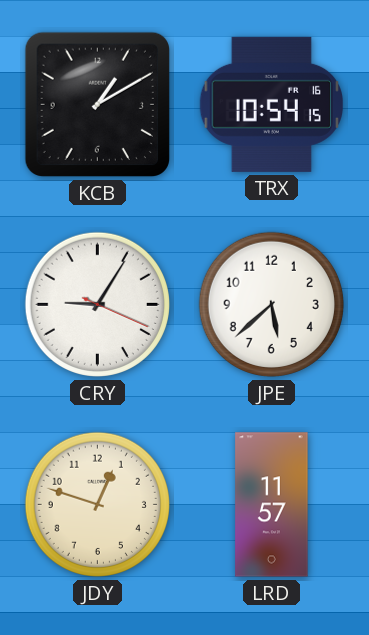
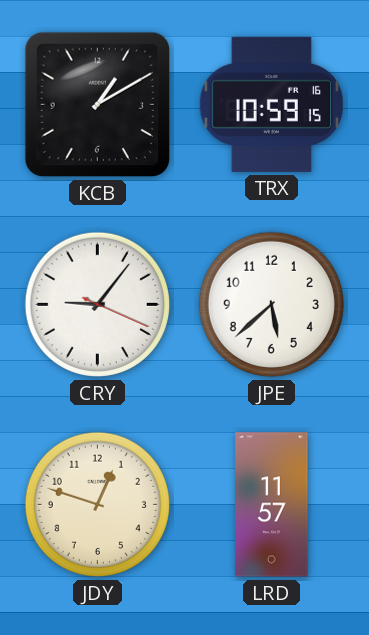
TRX: 10:54 -> 10:59
CRY: 9:05 -> 9:06
